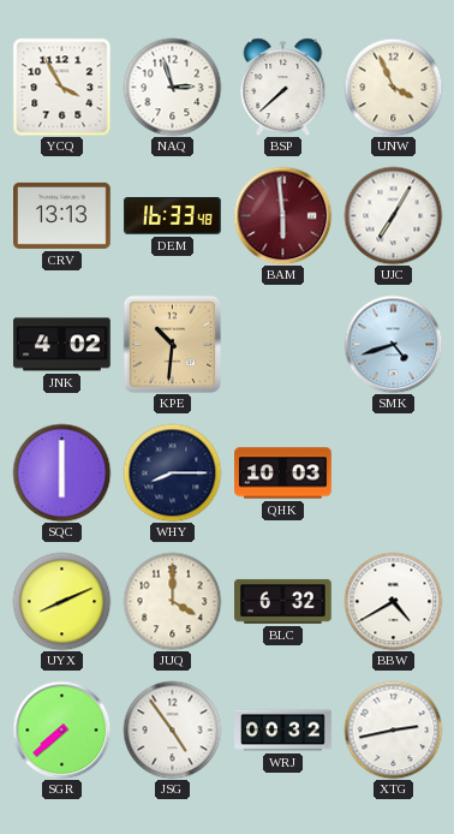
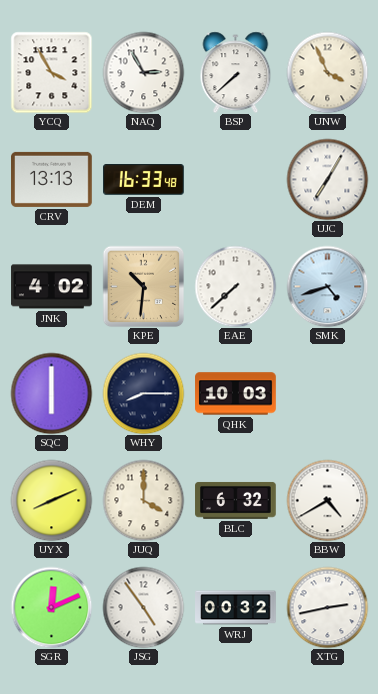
NAQ: 2:57 -> 2:55
BAM: 5:59 -> none
EAE: none -> 7:38
SGR: 7:38 -> 12:11
